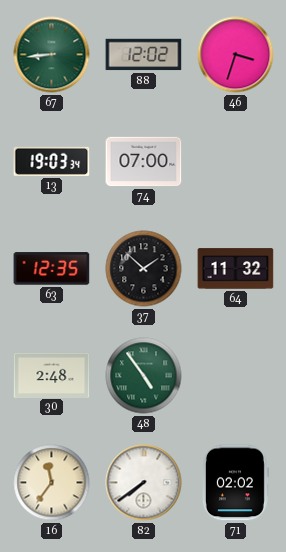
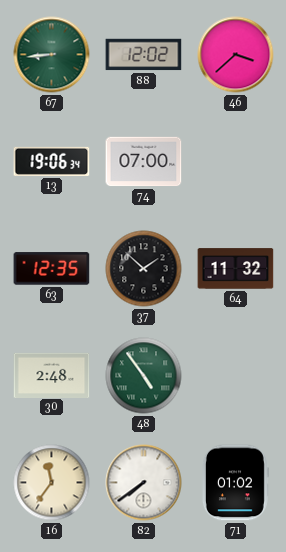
46: 3:33 -> 3:38
13: 19:03 -> 19:06
71: 02:02 -> 01:02
